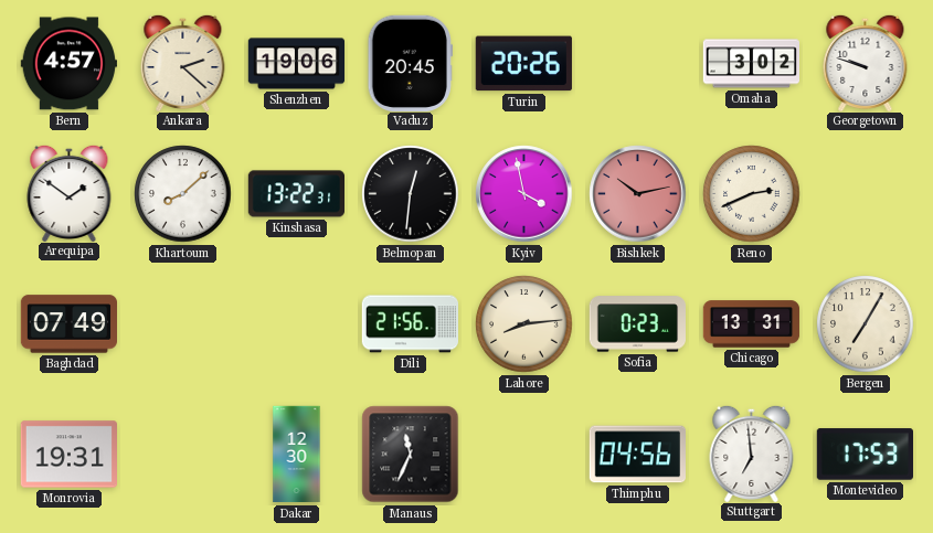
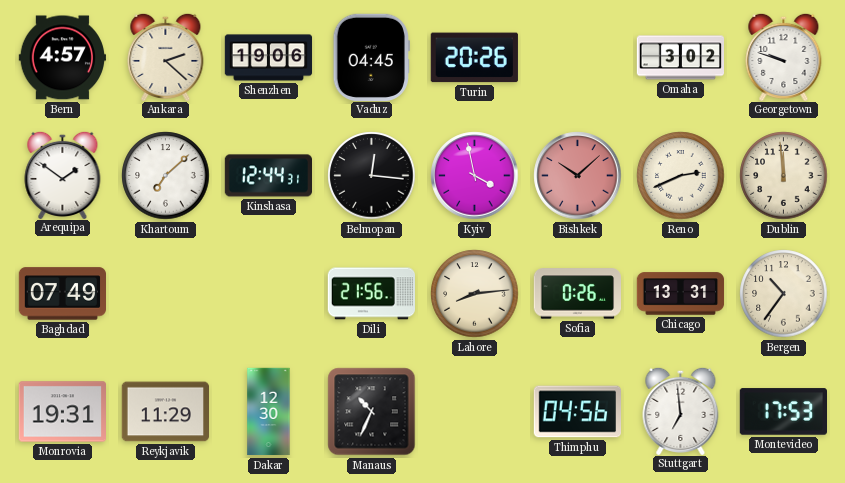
Vaduz: 20:45 -> 04:45
Khartoum: 8:08 -> 7:08
Kinshasa: 13:22 -> 12:44
Belmopan: 12:31 -> 12:16
Bishkek: 10:13 -> 10:08
Dublin: none -> 11:59
Sofia: 0:23 -> 0:26
Bergen: 7:05 -> 10:36
Reykjavik: none -> 11:29
Manaus: 11:34 -> 10:34
